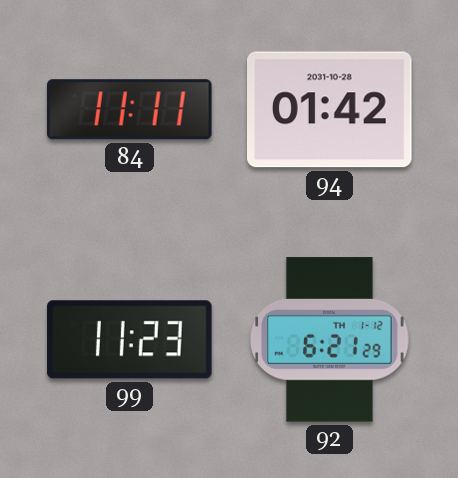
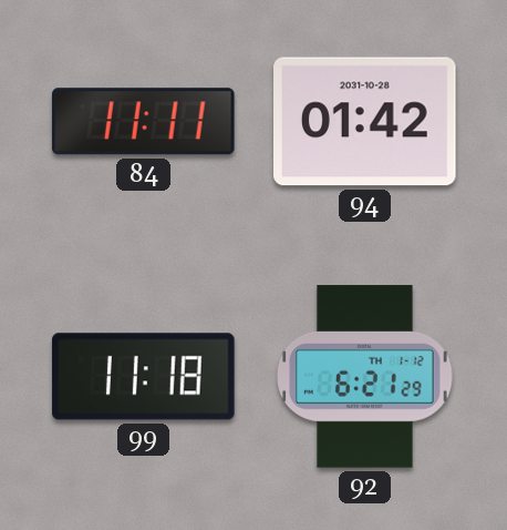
99: 11:23 -> 11:18
